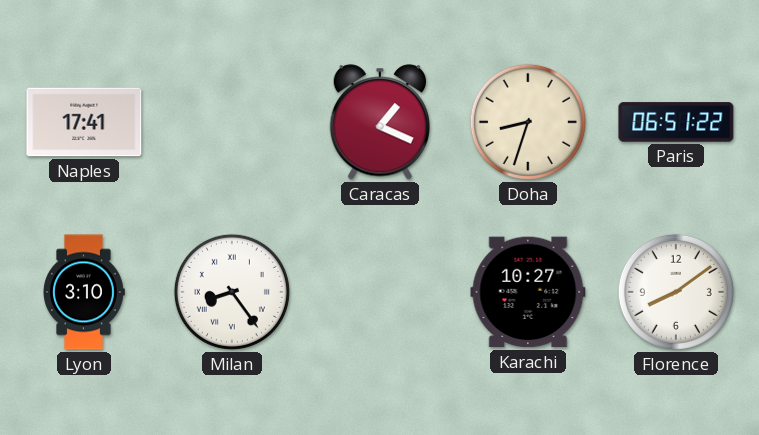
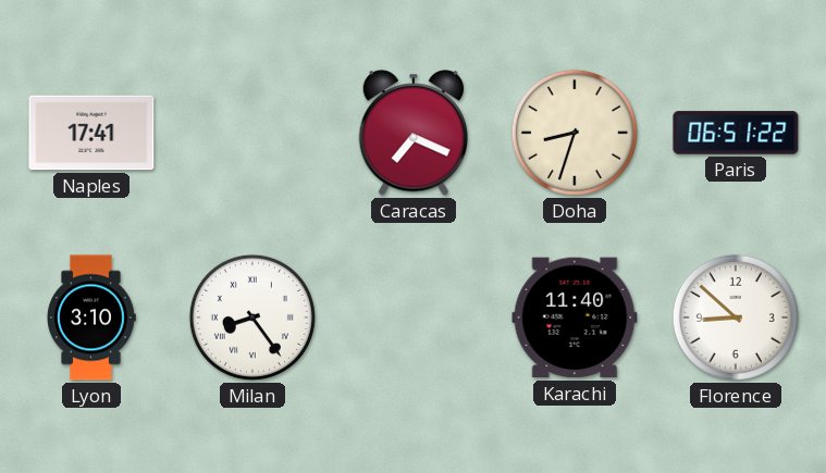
Caracas: 1:19 -> 7:19
Karachi: 10:27 -> 11:40
Florence: 8:09 -> 8:52
